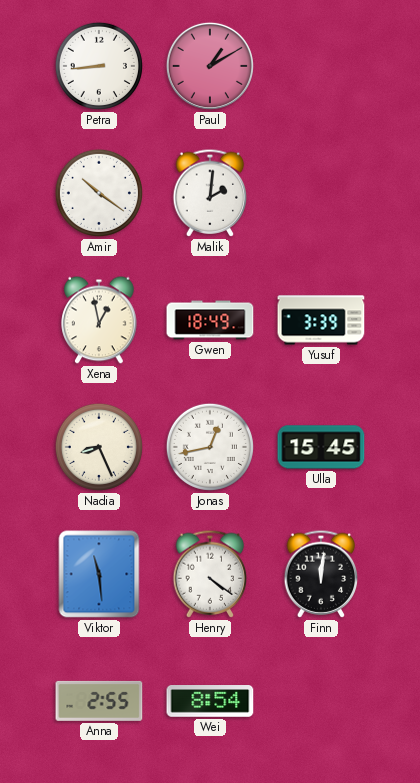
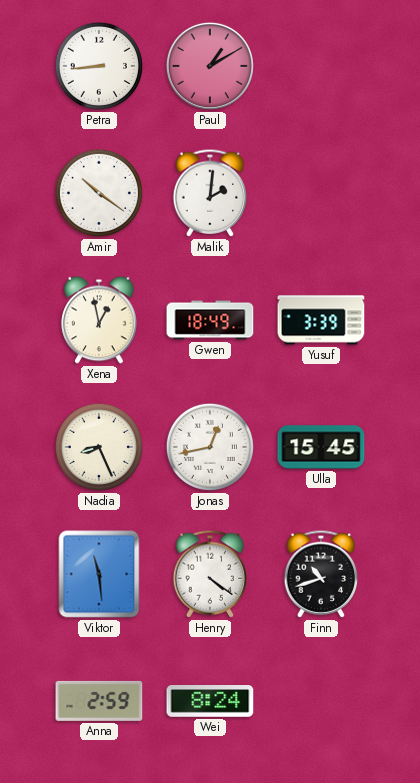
Finn: 12:01 -> 10:42
Anna: 2:55 -> 2:59
Wei: 8:54 -> 8:24
